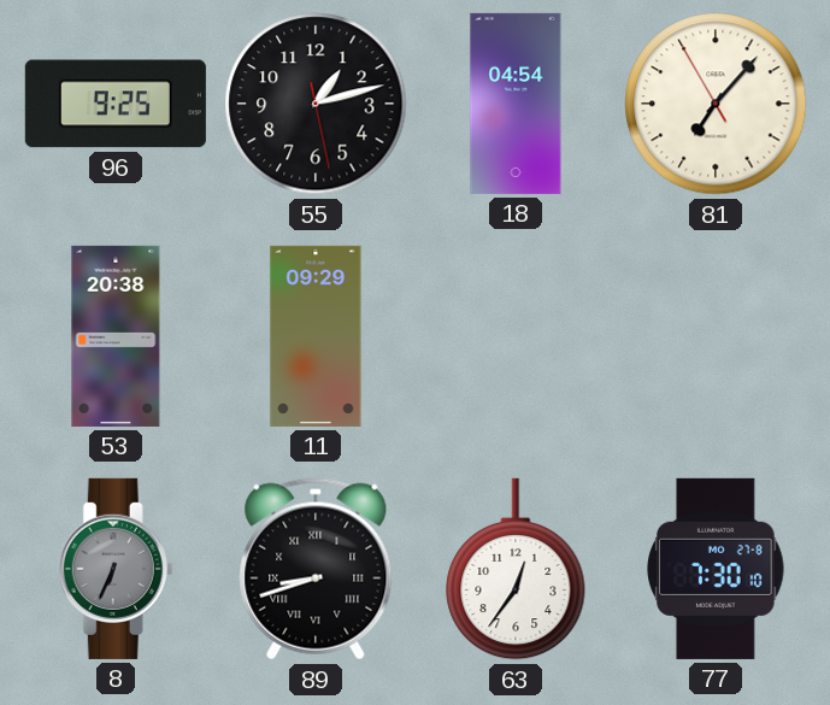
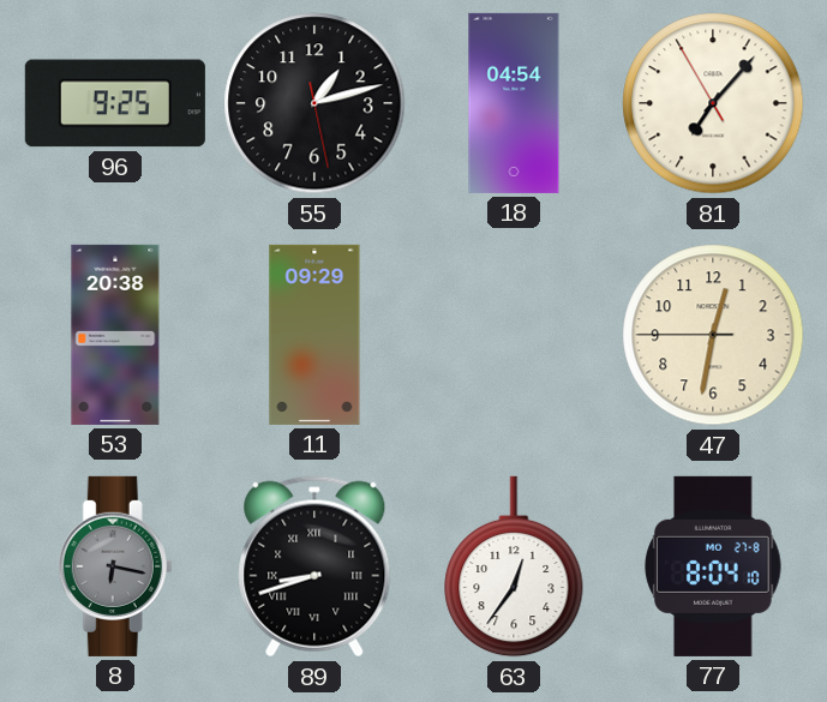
47: none -> 12:31
8: 6:34 -> 6:17
77: 7:30 -> 8:04
